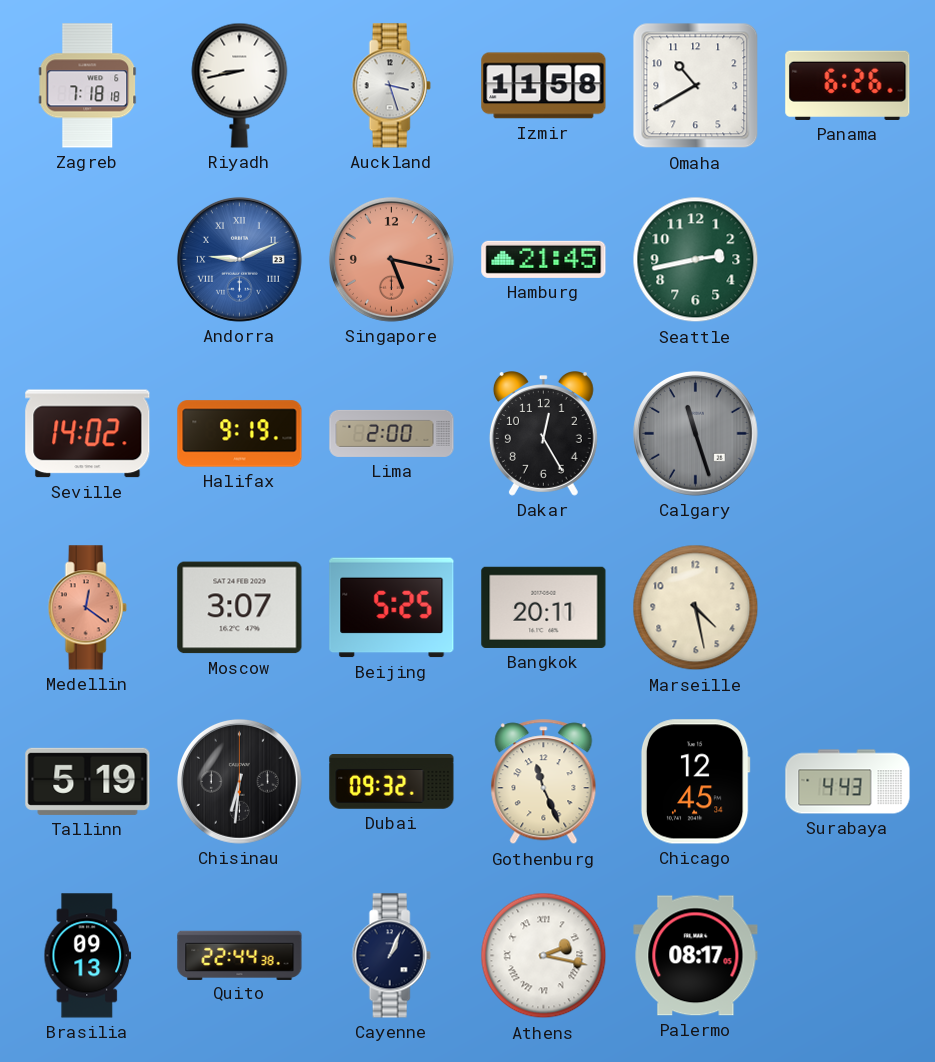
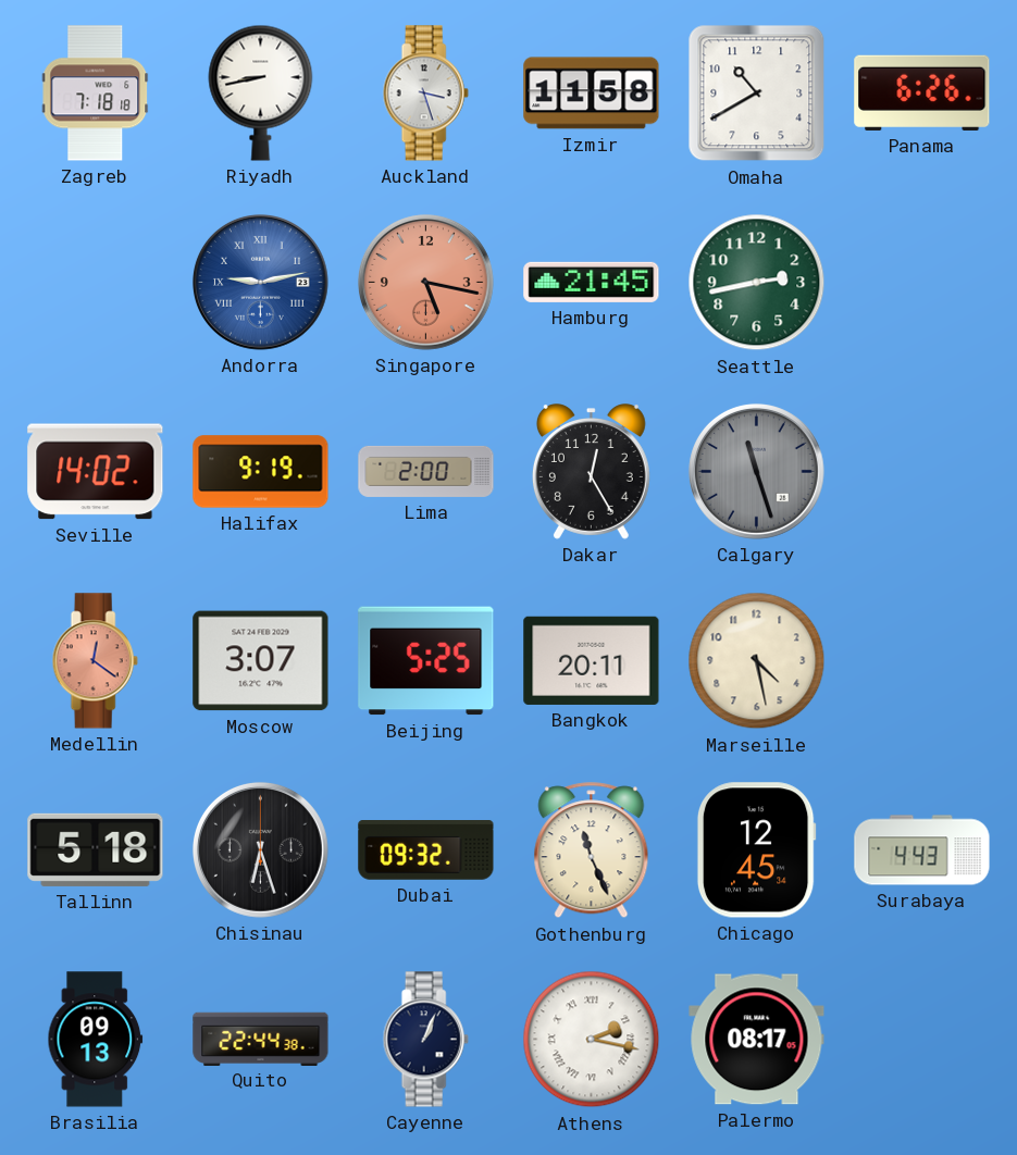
Andorra: 9:11 -> 9:13
Tallinn: 5:19 -> 5:18
Chisinau: 6:31 -> 6:27
